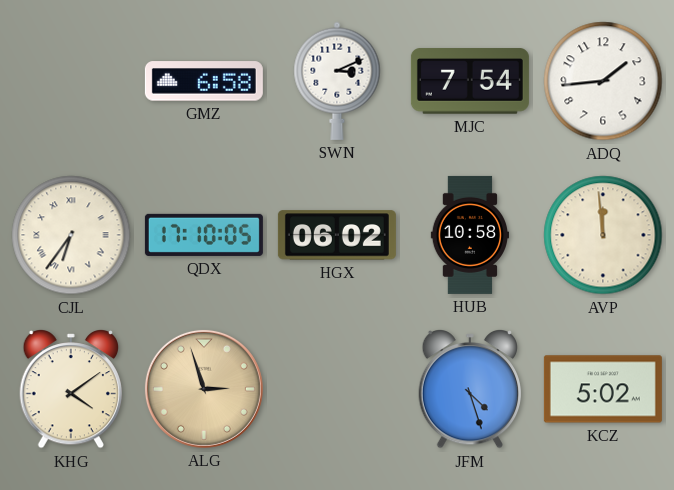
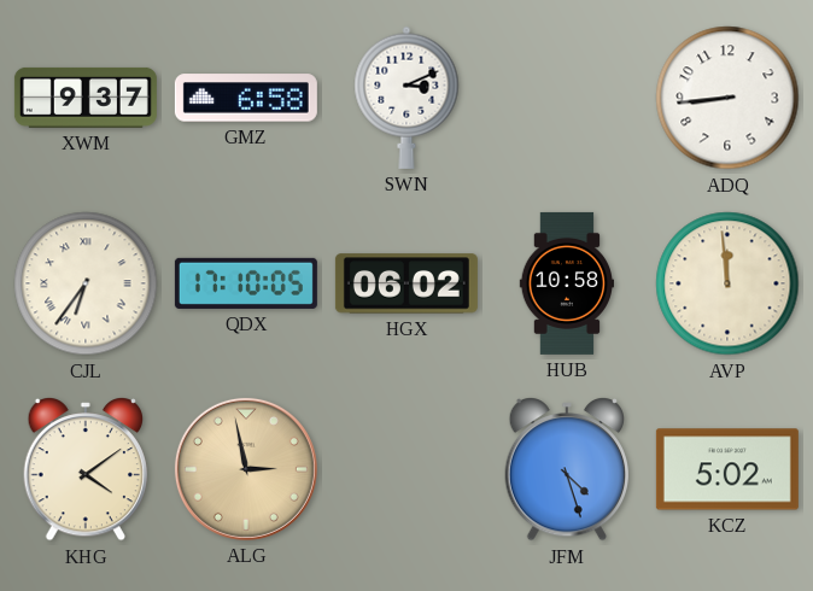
XWM: none -> 9:37
MJC: 7:54 -> none
ADQ: 1:44 -> 8:44
ALG: 2:57 -> 2:58
